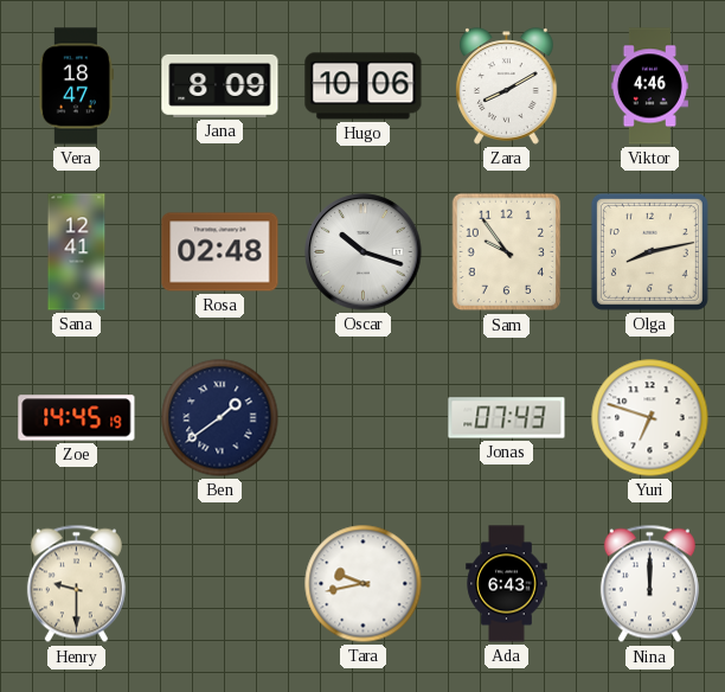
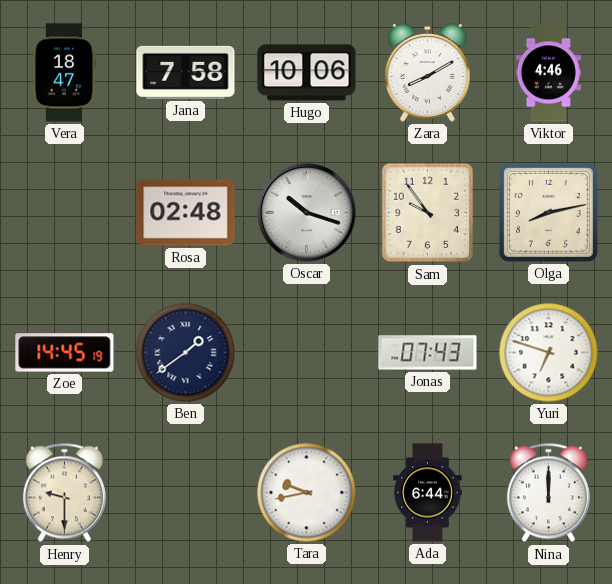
Jana: 8:09 -> 7:58
Sana: 12:41 -> none
Ada: 6:43 -> 6:44
